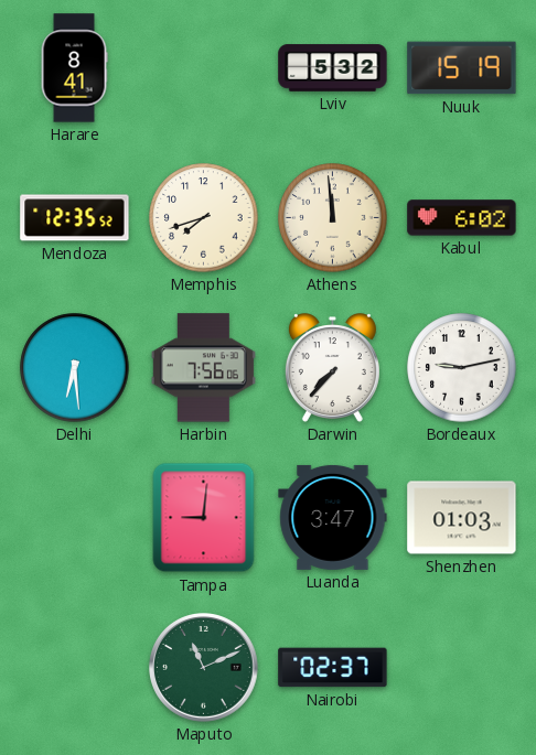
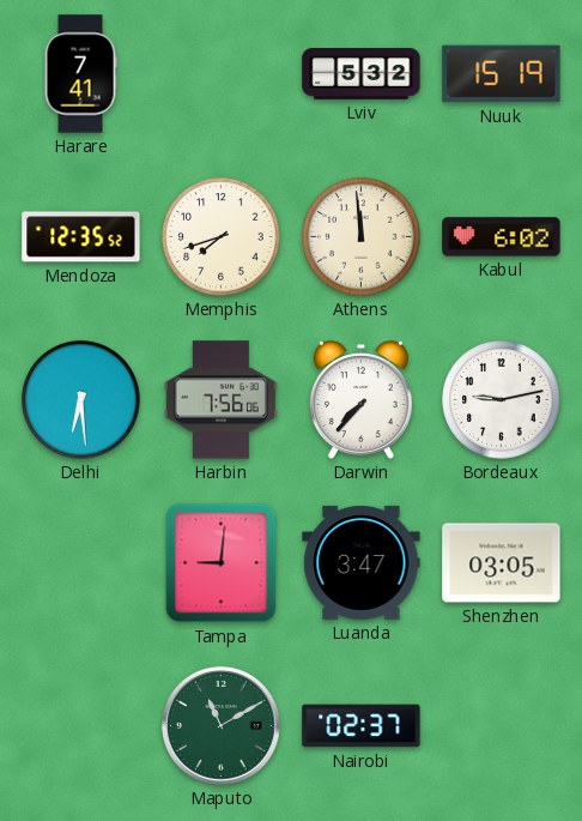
Harare: 8:41 -> 7:41
Shenzhen: 01:03 -> 03:05
Maputo: 11:11 -> 11:10
